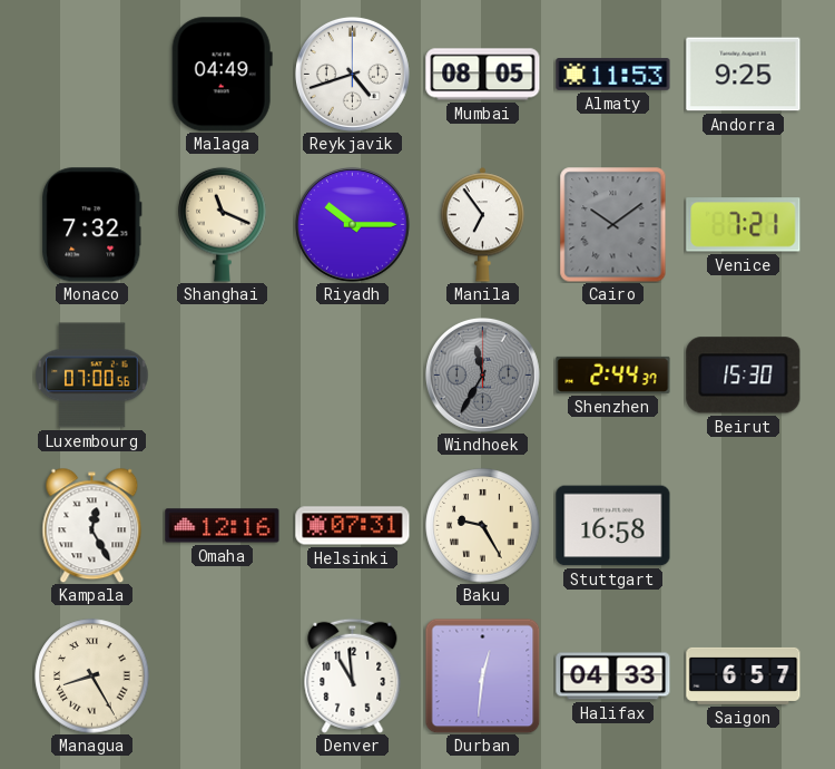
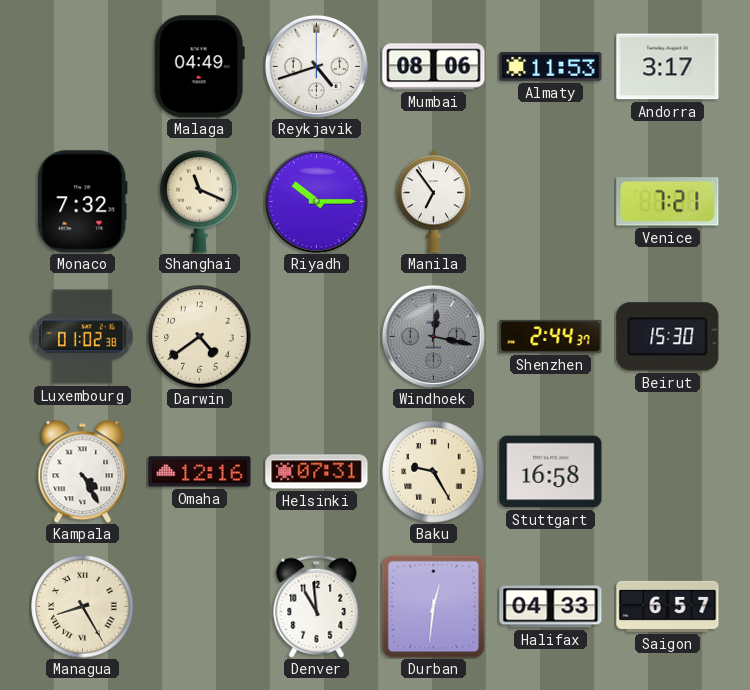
Mumbai: 08:05 -> 08:06
Andorra: 9:25 -> 3:17
Cairo: 10:09 -> none
Luxembourg: 07:00 -> 01:02
Darwin: none -> 4:39
Windhoek: 11:35 -> 12:17
Kampala: 12:25 -> 4:25
